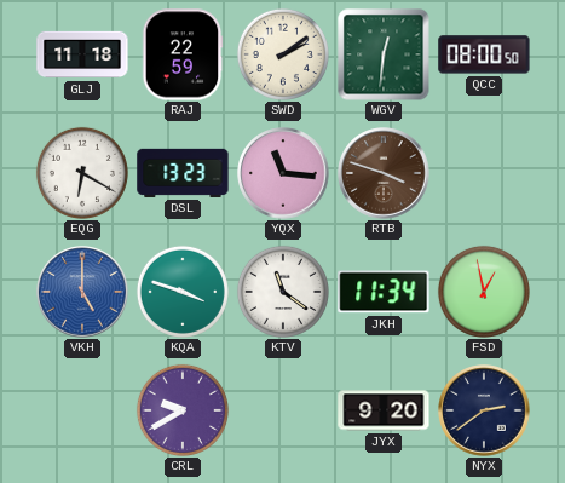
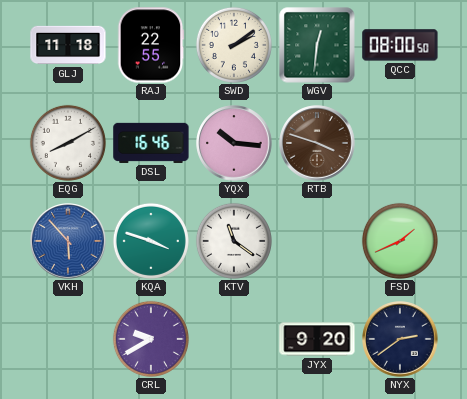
RAJ: 22:59 -> 22:55
EQG: 6:20 -> 8:10
DSL: 13:23 -> 16:46
YQX: 11:16 -> 10:16
VKH: 5:00 -> 5:53
JKH: 11:34 -> none
FSD: 12:58 -> 1:41
